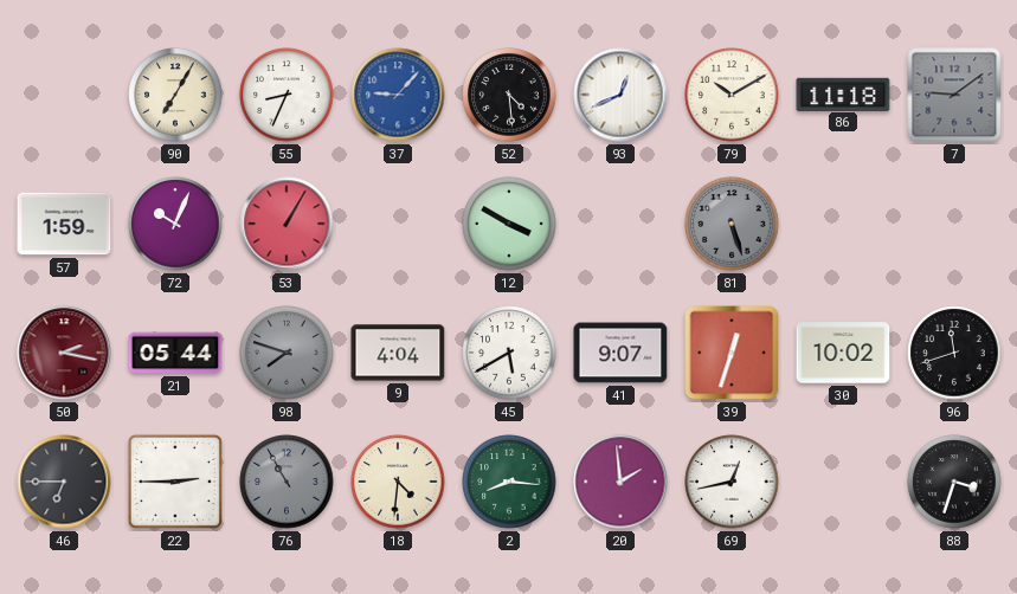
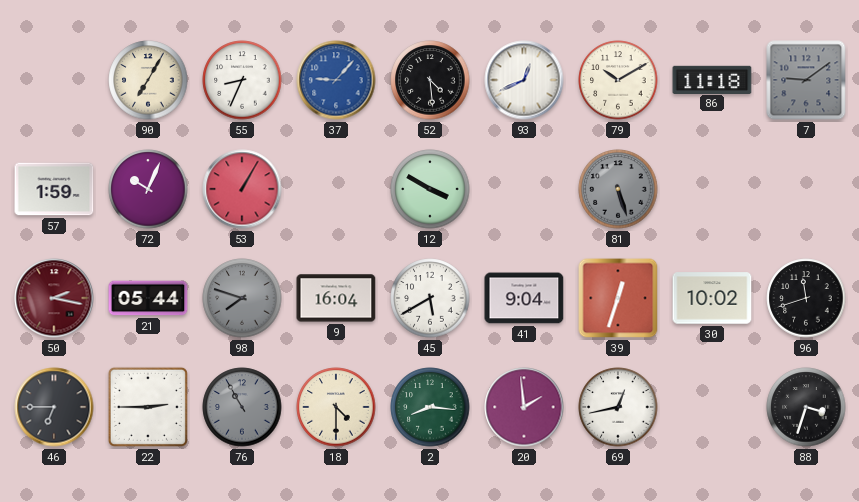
9: 4:04 -> 16:04
41: 9:07 -> 9:04
18: 4:31 -> 4:30
